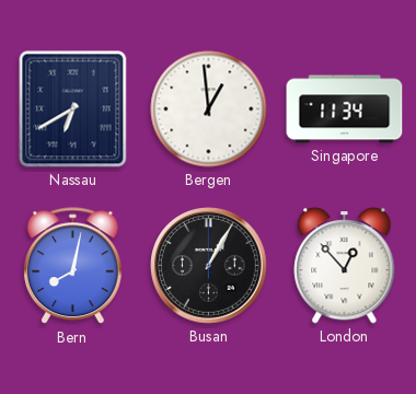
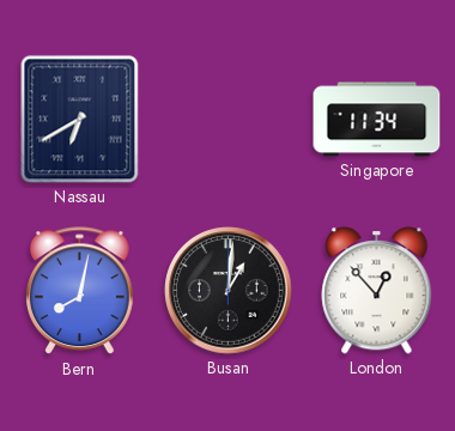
Bergen: 12:59 -> none
Busan: 1:05 -> 1:01
